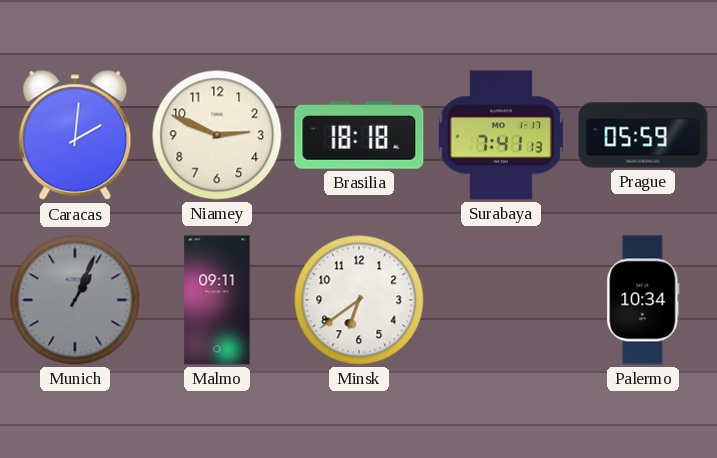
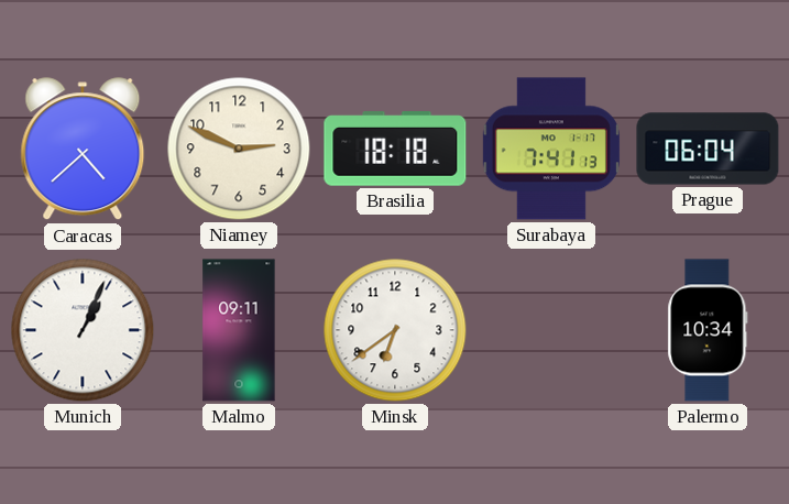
Caracas: 2:01 -> 4:38
Prague: 05:59 -> 06:04
Munich dial: grey -> white
